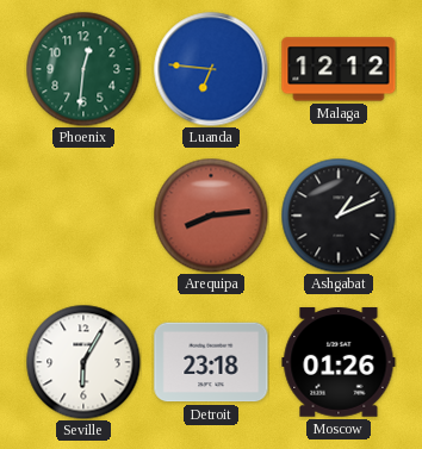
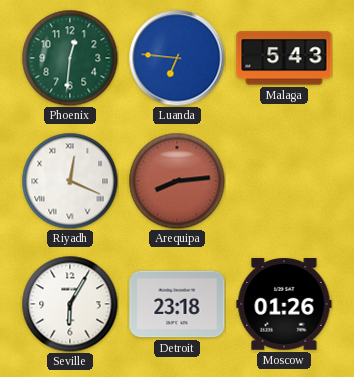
Malaga: 12:12 -> 5:43
Riyadh: none -> 12:19
Ashgabat: 1:11 -> none
